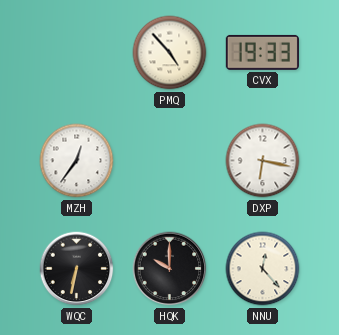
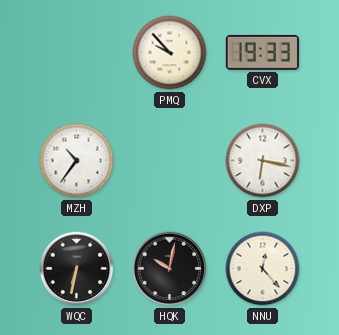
PMQ: 4:53 -> 9:53
MZH: 12:36 -> 10:36
HQK: 10:00 -> 10:02
